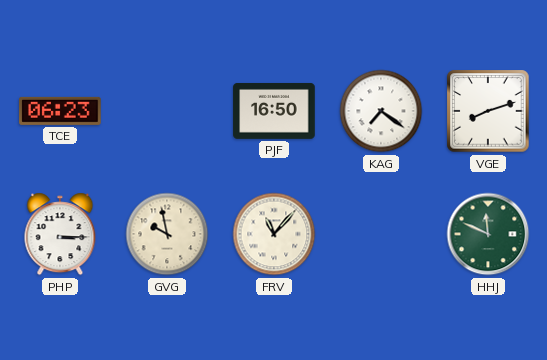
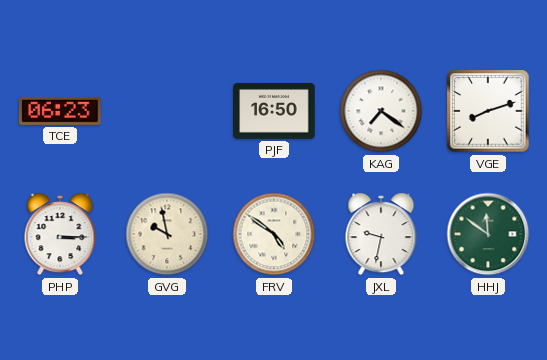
FRV: 11:07 -> 4:51
JXL: none -> 9:32
HHJ: 11:49 -> 11:51
